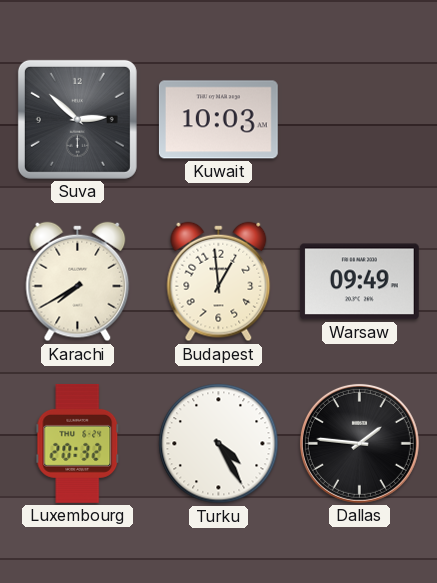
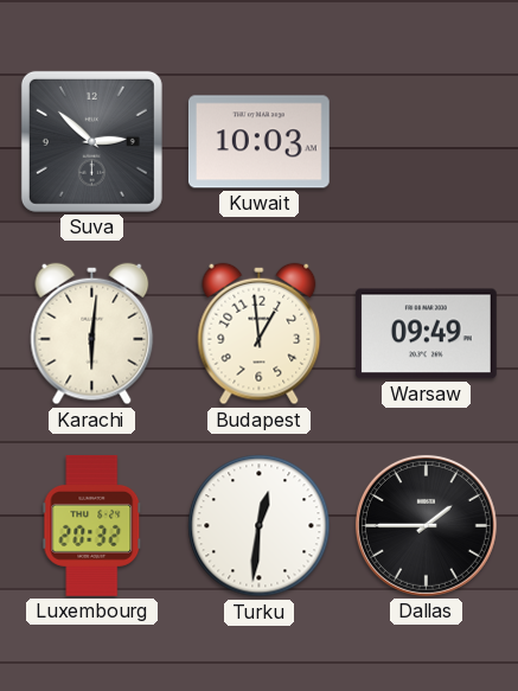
Karachi: 7:40 -> 6:01
Turku: 4:25 -> 12:31
Dallas: 1:46 -> 1:45
